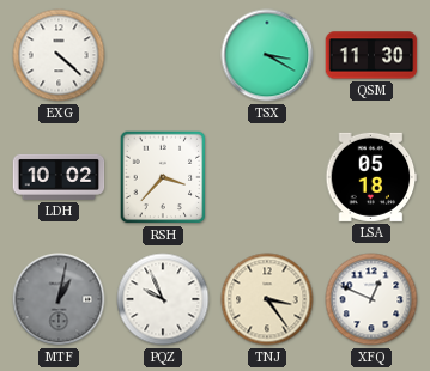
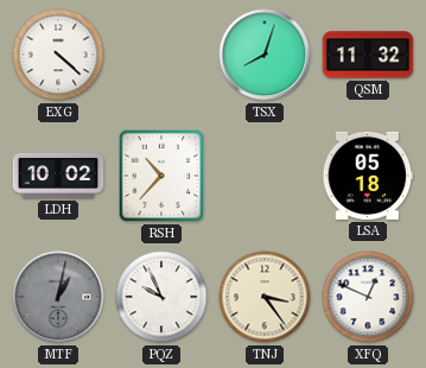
TSX: 3:20 -> 8:03
QSM: 11:30 -> 11:32
RSH: 3:37 -> 10:37
